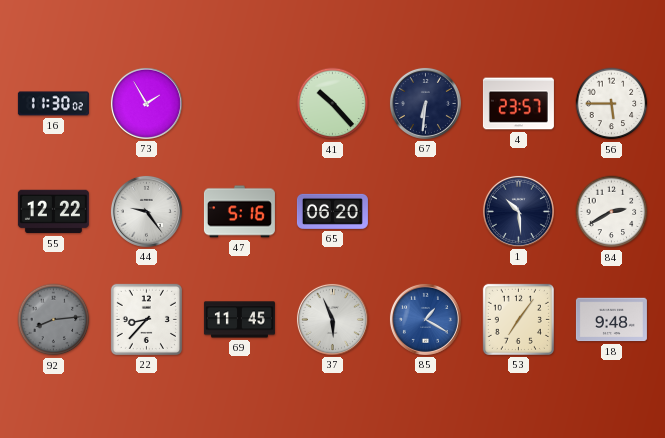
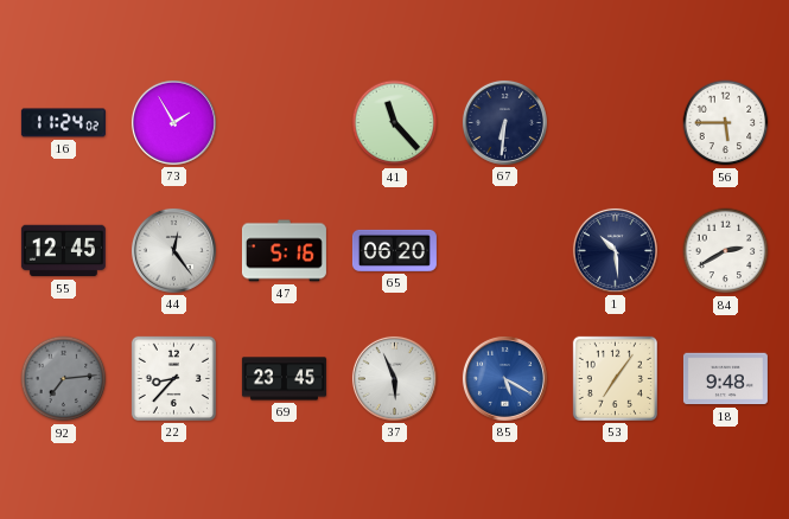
16: 11:30 -> 11:24
41: 10:23 -> 11:23
4: 23:57 -> none
55: 12:22 -> 12:45
44: 9:24 -> 12:24
92: 8:14 -> 7:14
69: 11:45 -> 23:45
85: 1:20 -> 5:20
